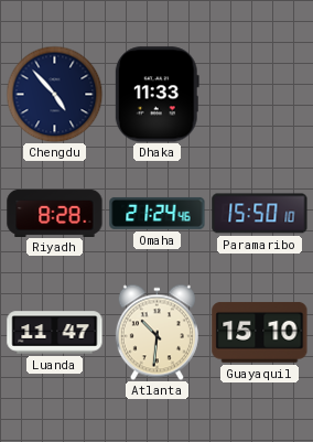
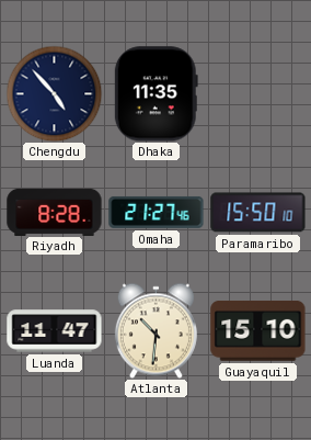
Dhaka: 11:33 -> 11:35
Omaha: 21:24 -> 21:27
